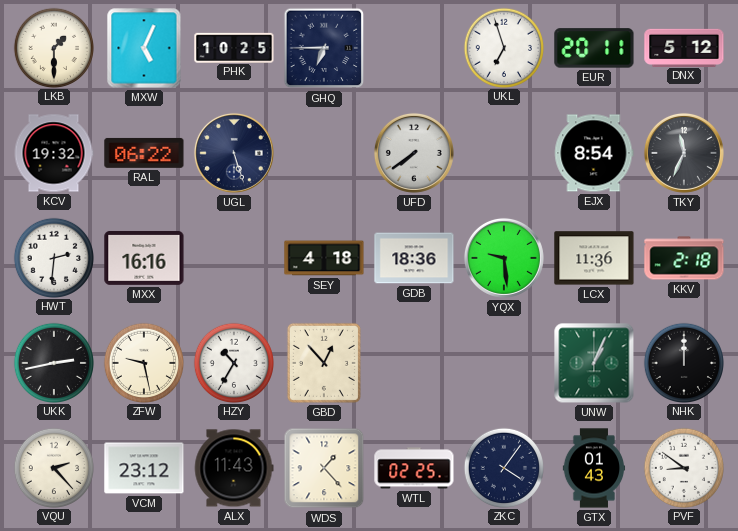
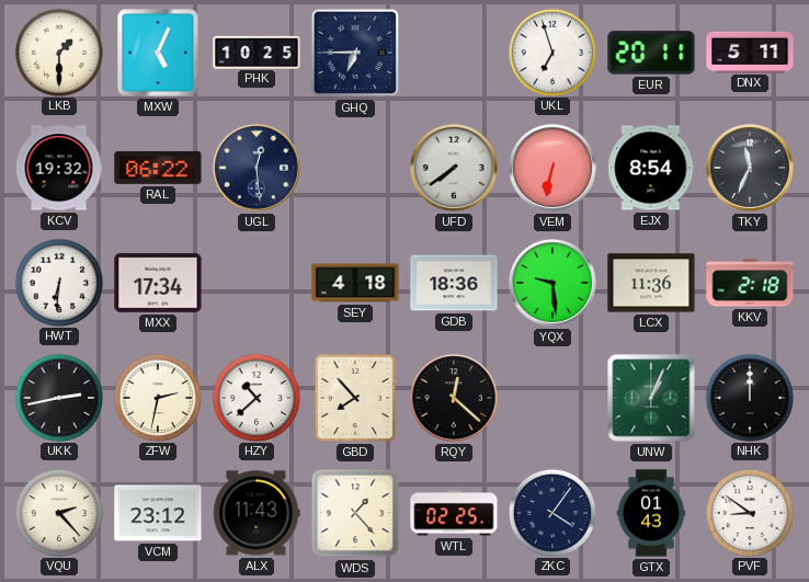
DNX: 5:12 -> 5:11
UGL: 5:27 -> 12:29
VEM: none -> 6:32
HWT: 2:31 -> 6:31
MXX: 16:16 -> 17:34
ZFW: 9:28 -> 2:32
HZY: 10:35 -> 10:38
GBD: 12:53 -> 7:53
RQY: none -> 12:22
